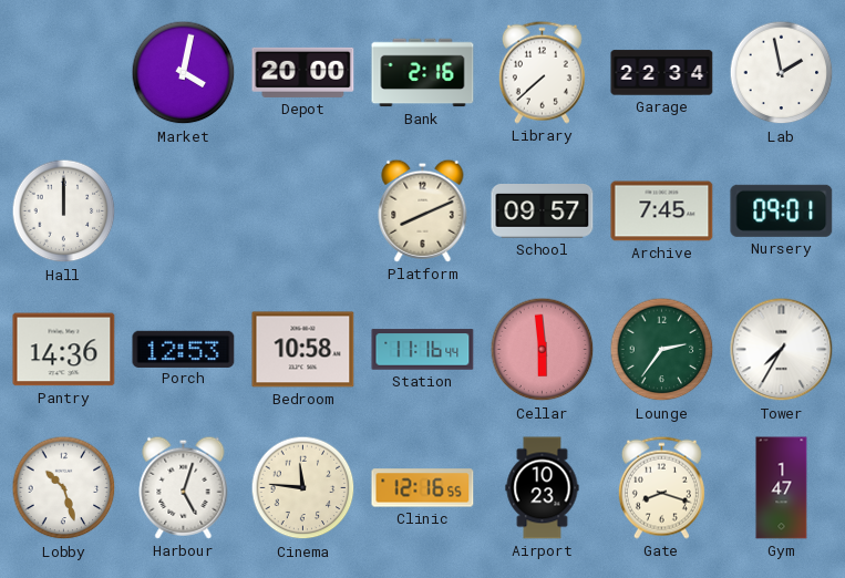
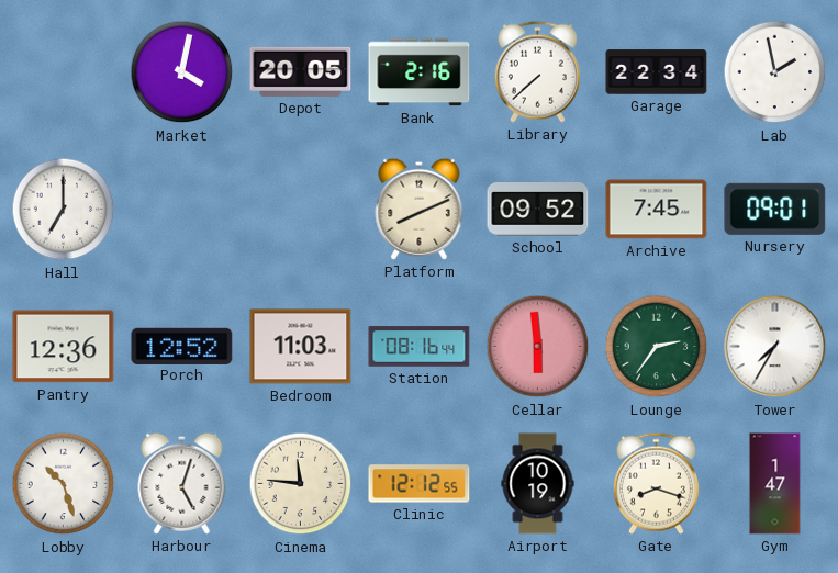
Depot: 20:00 -> 20:05
Hall: 12:00 -> 7:00
School: 09:57 -> 09:52
Pantry: 14:36 -> 12:36
Porch: 12:53 -> 12:52
Bedroom: 10:58 -> 11:03
Station: 11:16 -> 08:16
Clinic: 12:16 -> 12:12
Airport: 10:23 -> 10:19
